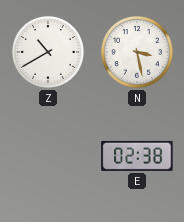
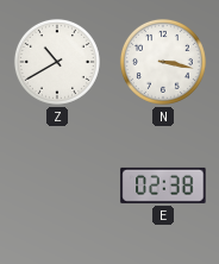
N: 3:28 -> 3:17
